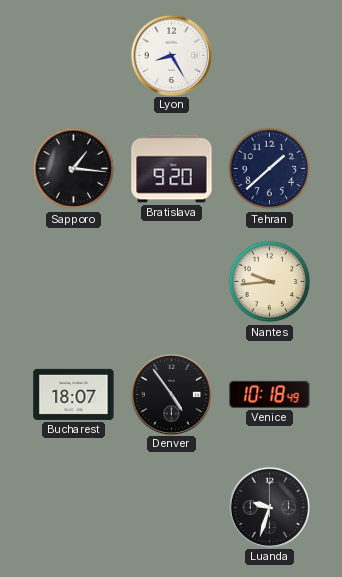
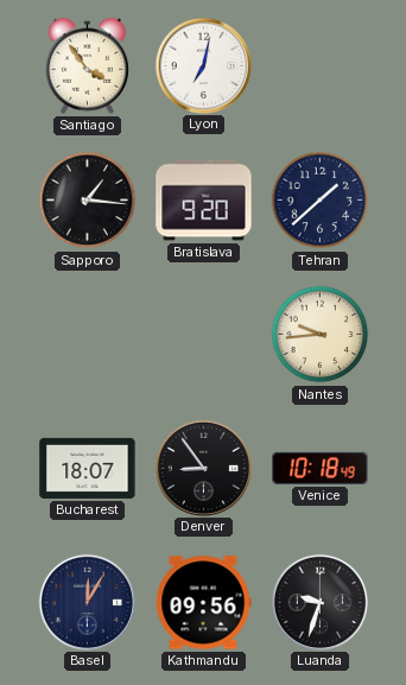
Santiago: none -> 3:54
Lyon: 8:25 -> 7:02
Denver: 4:54 -> 8:54
Basel: none -> 12:05
Kathmandu: none -> 09:56
